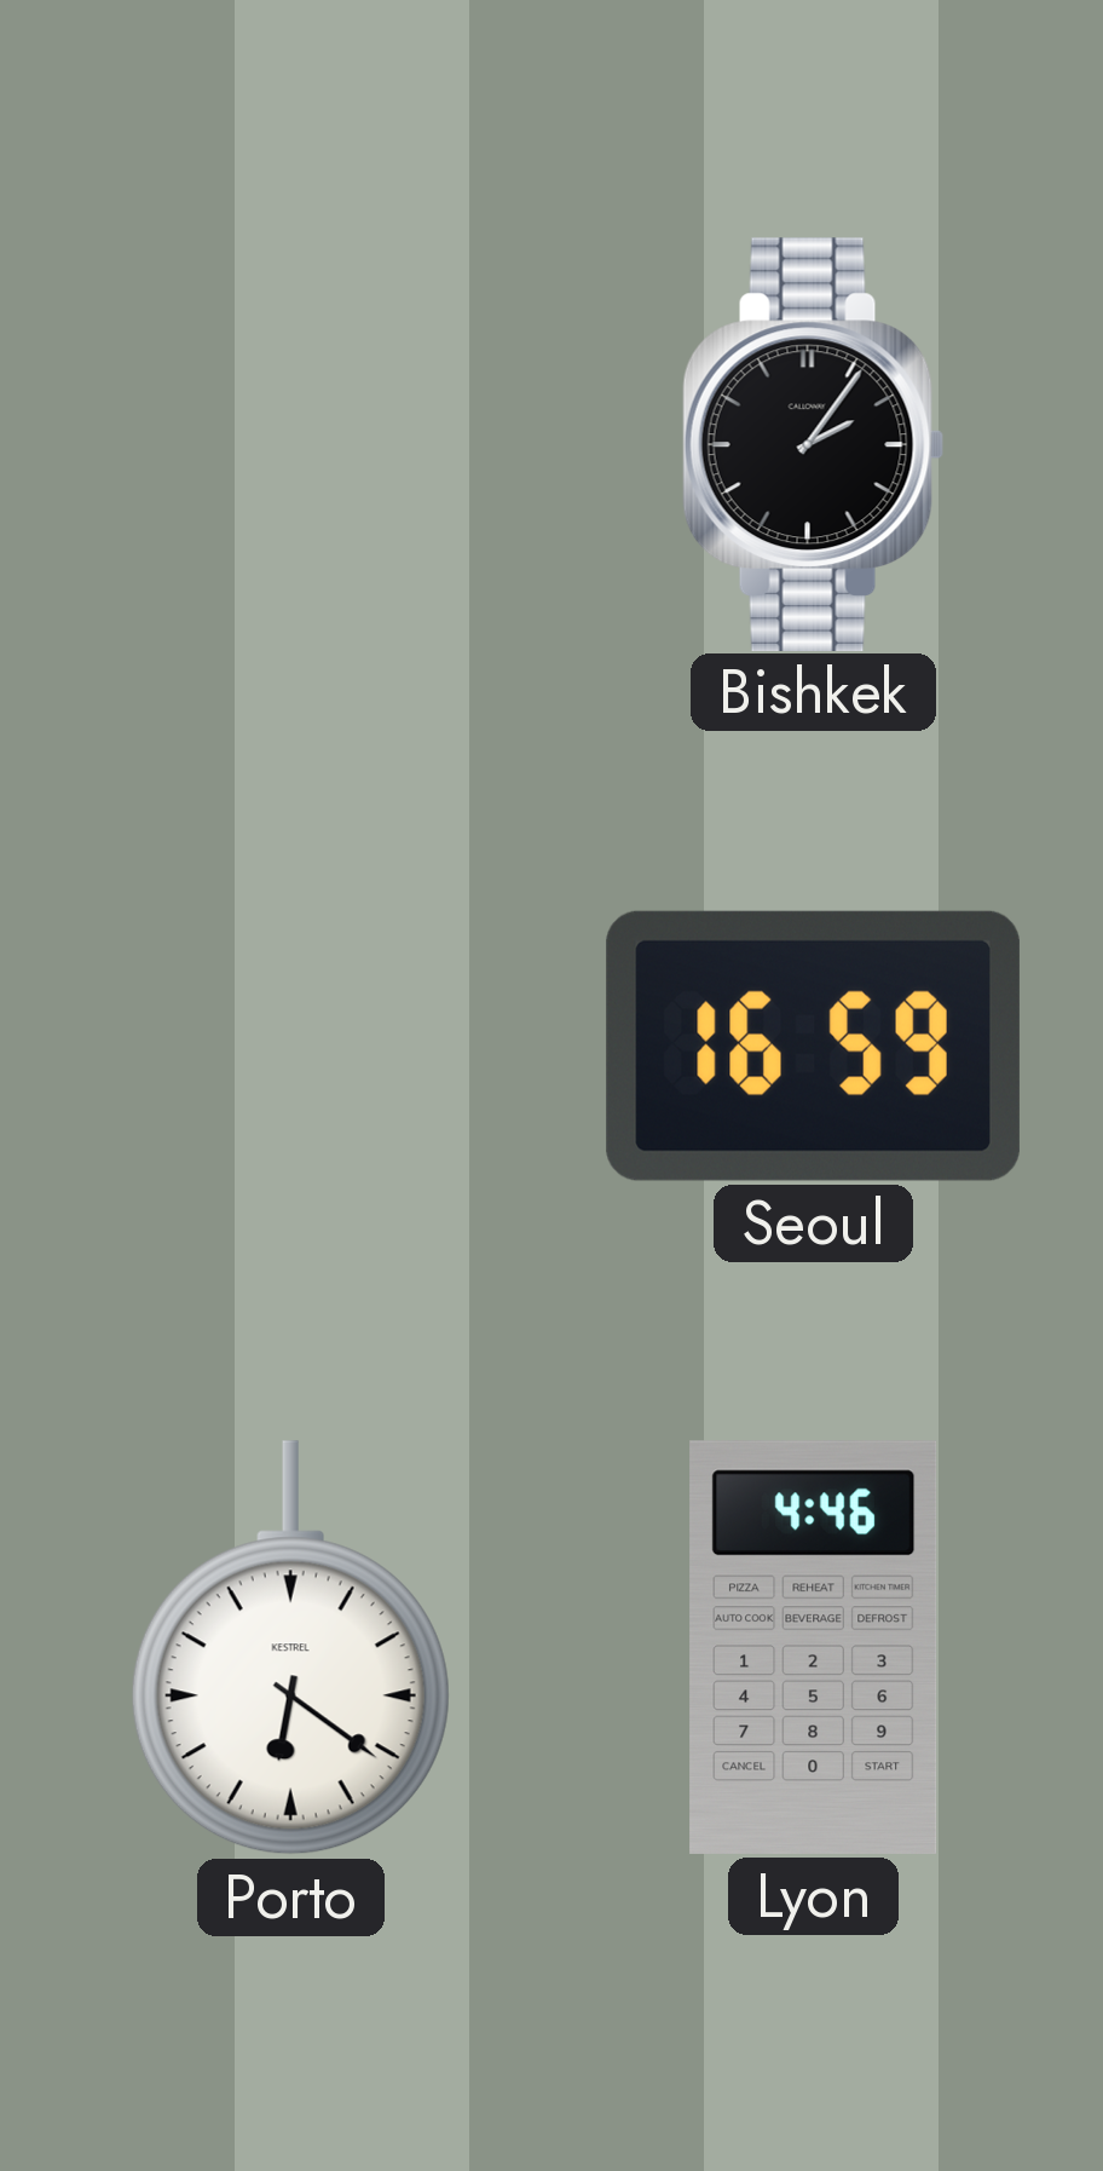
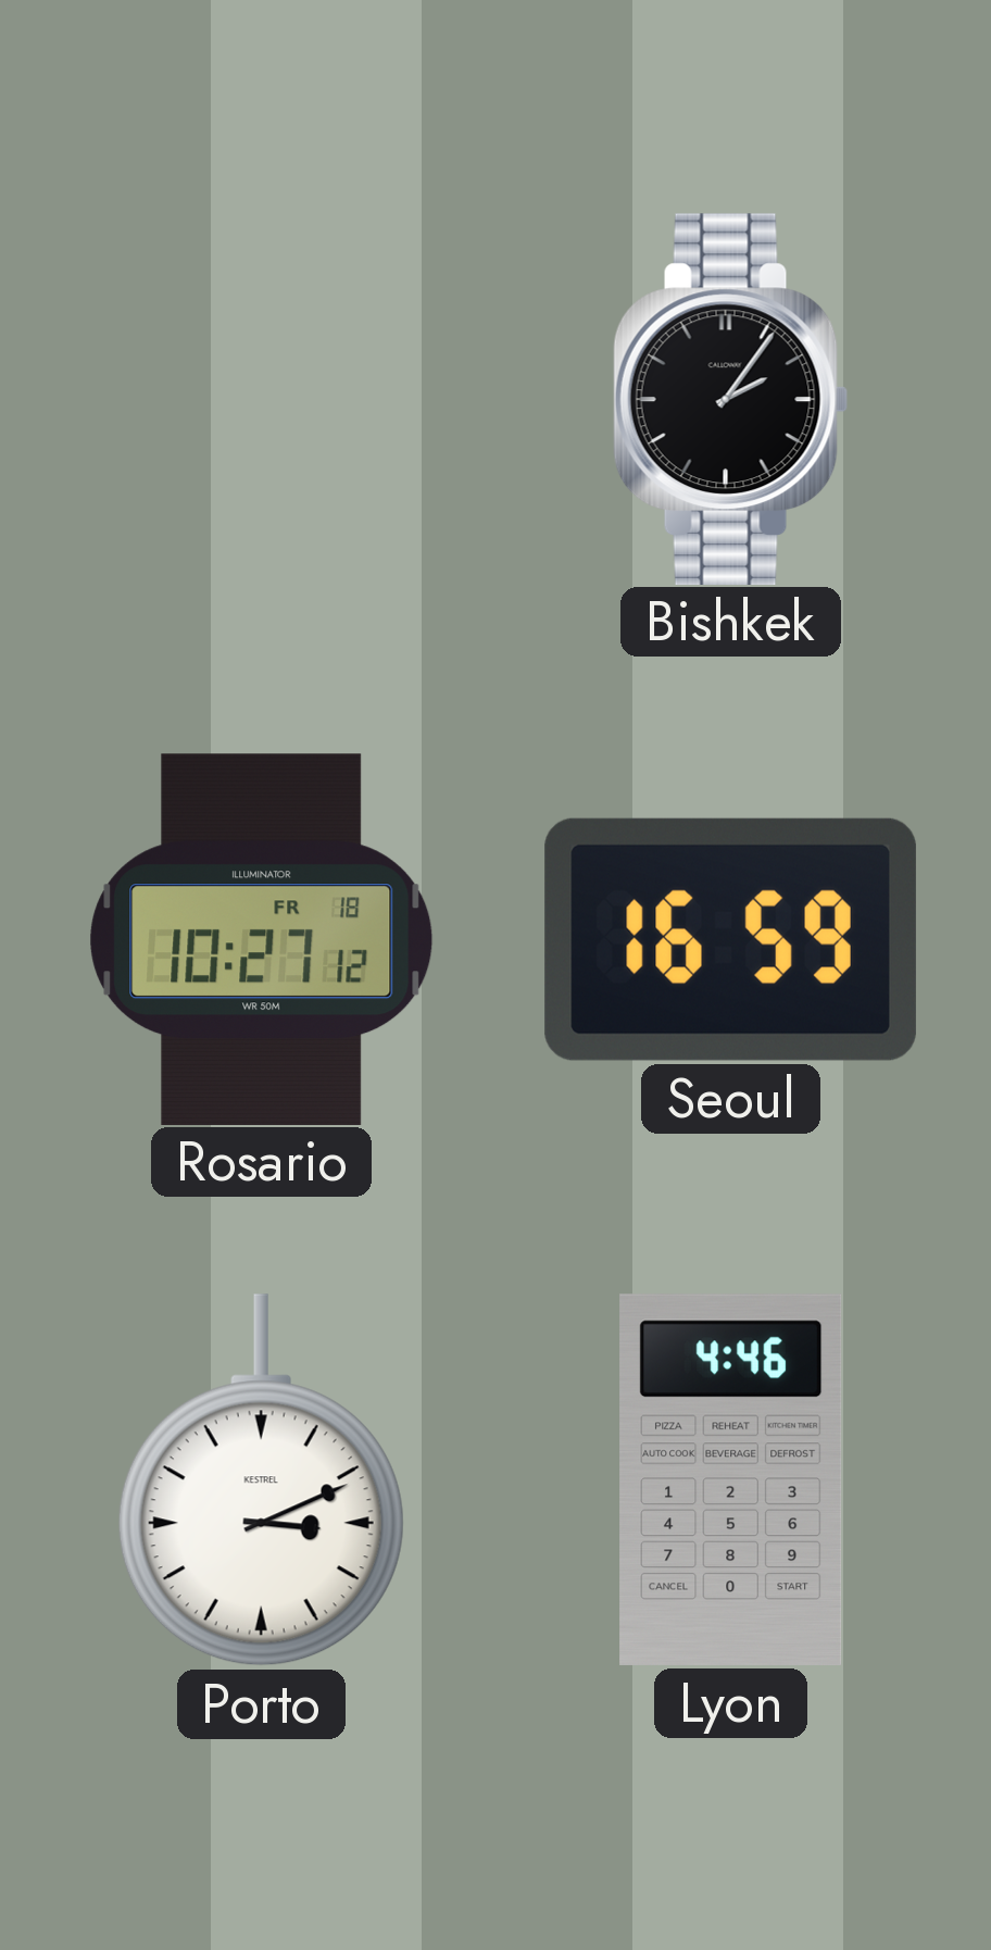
Rosario: none -> 10:27
Porto: 6:21 -> 3:11
